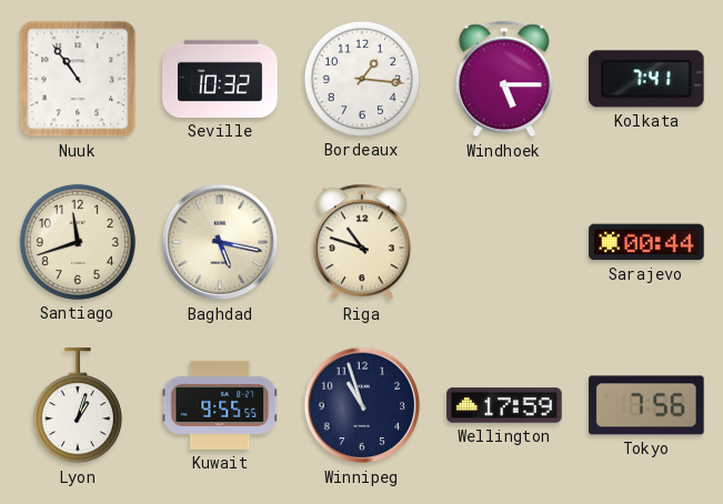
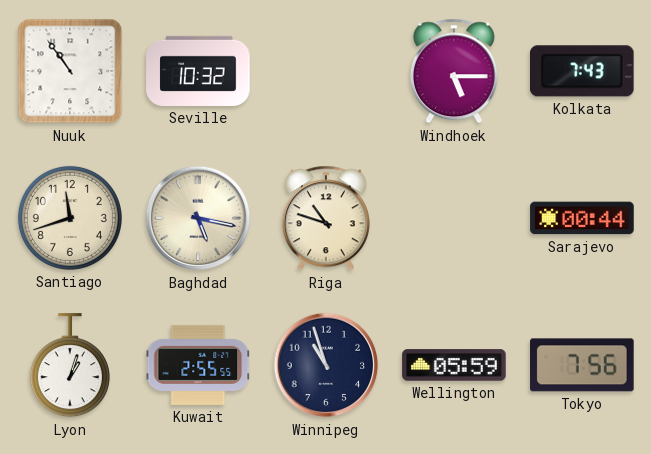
Bordeaux: 1:16 -> none
Kolkata: 7:41 -> 7:43
Kuwait: 9:55 -> 2:55
Wellington: 17:59 -> 05:59
